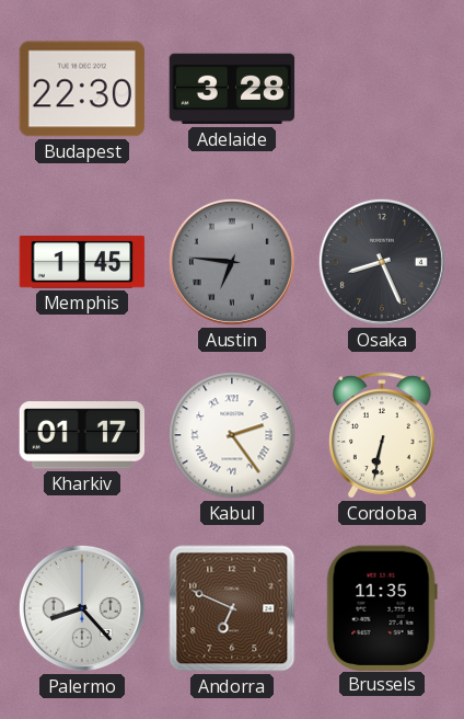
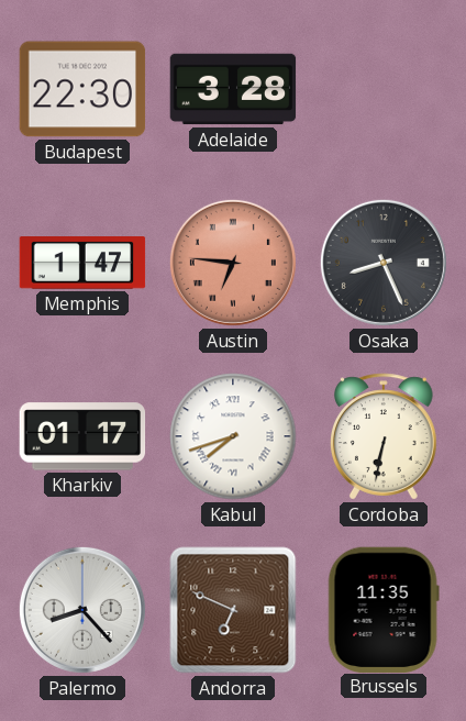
Memphis: 1:45 -> 1:47
Austin dial: grey -> salmon
Kabul: 2:24 -> 7:42
